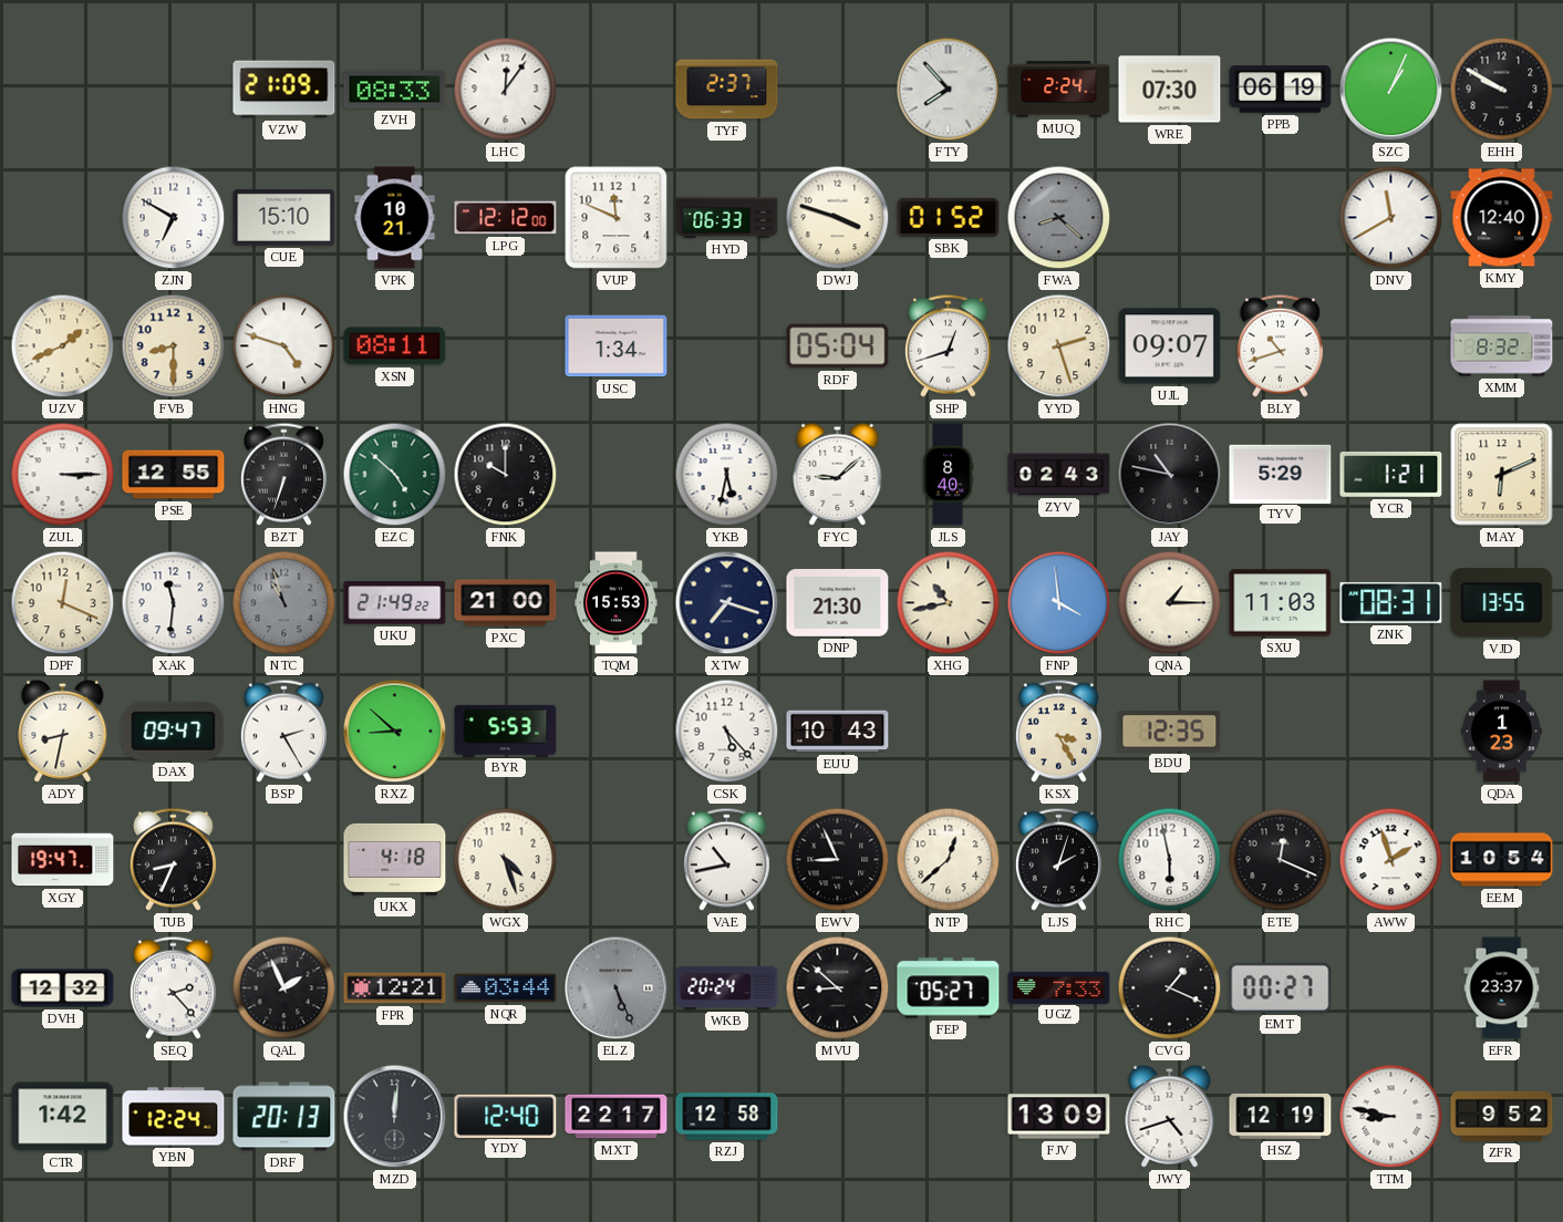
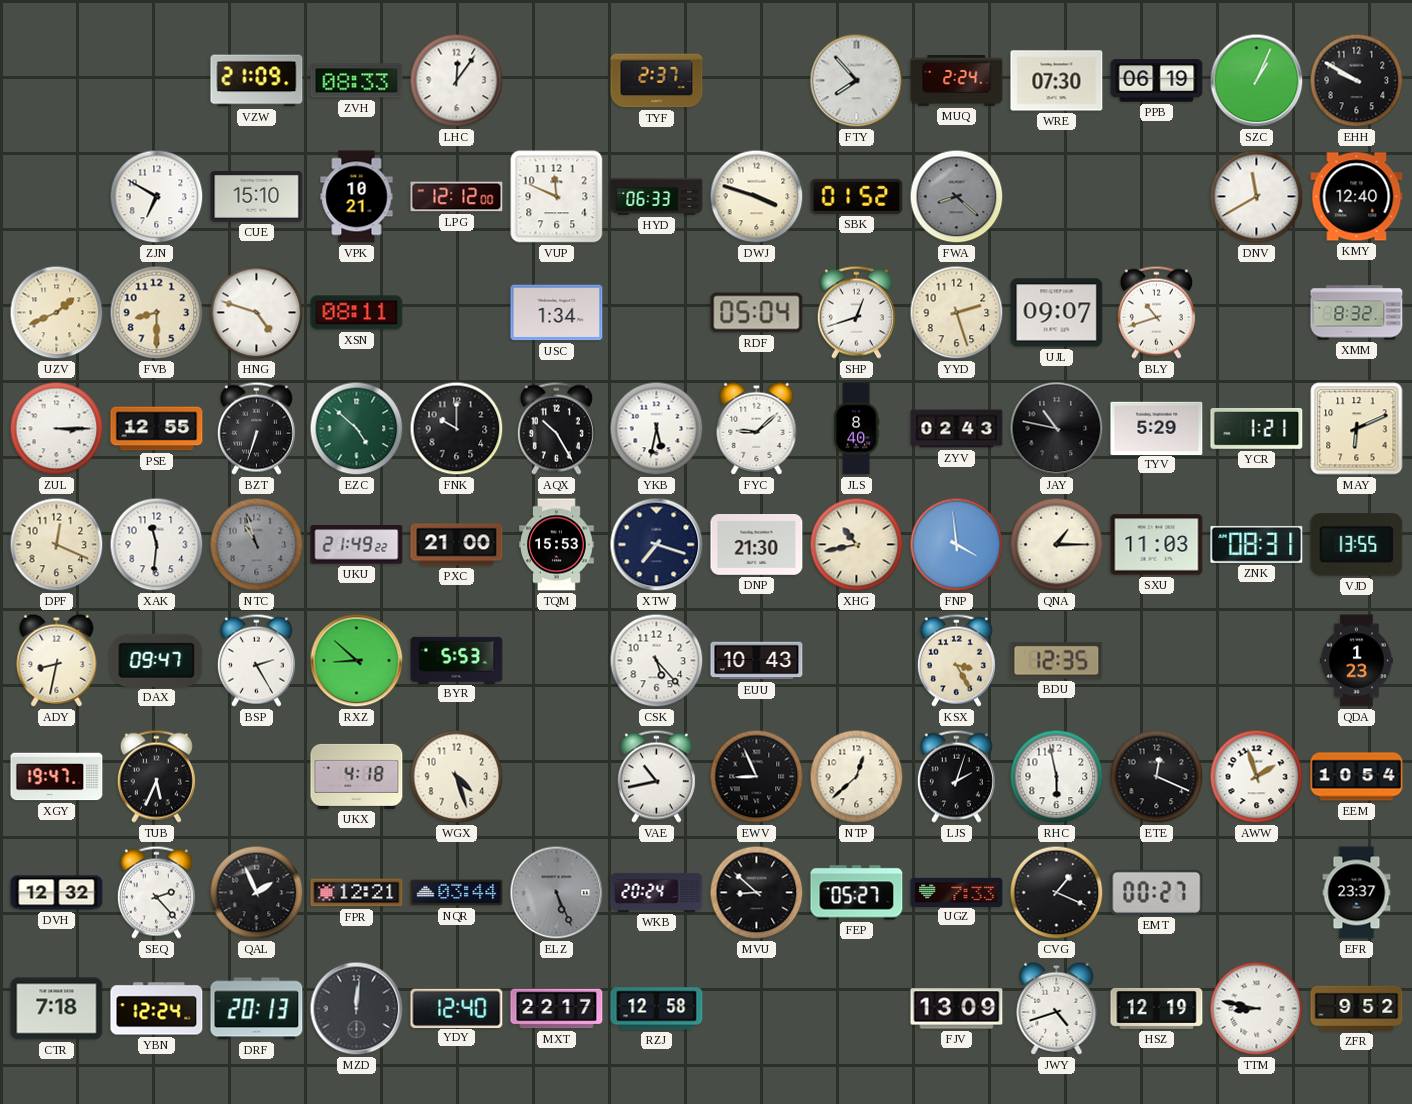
AQX: none -> 10:25
TUB: 8:34 -> 5:34
CTR: 1:42 -> 7:18
